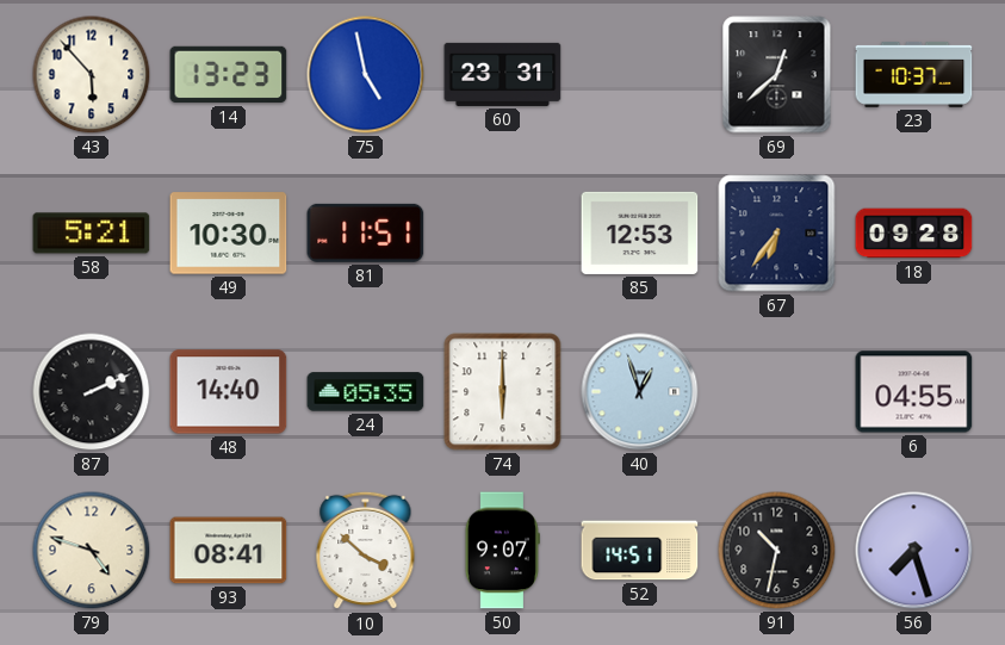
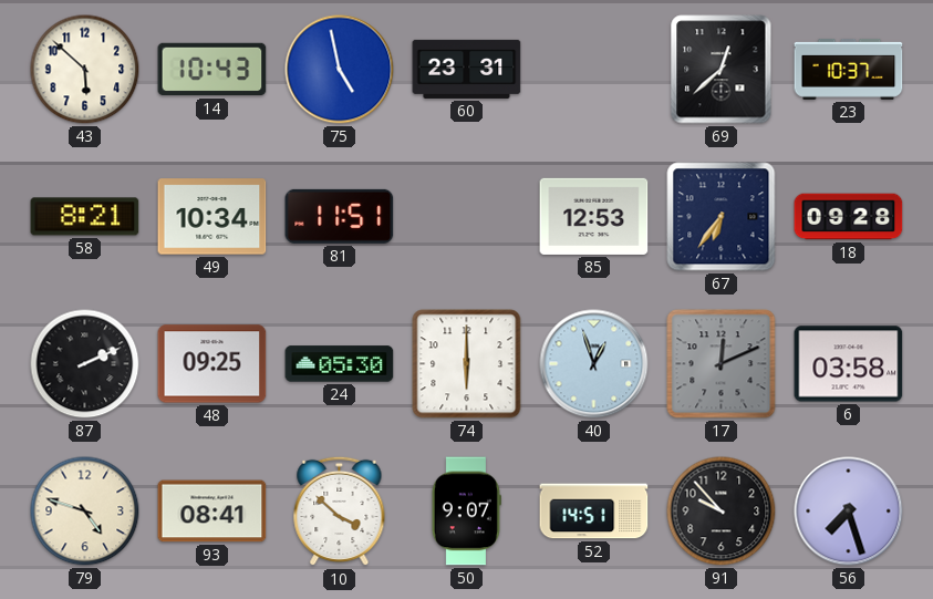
43: 5:53 -> 5:52
14: 13:23 -> 10:43
58: 5:21 -> 8:21
49: 10:30 -> 10:34
48: 14:40 -> 09:25
24: 05:35 -> 05:30
17: none -> 12:11
6: 04:55 -> 03:58
91: 10:32 -> 9:53
